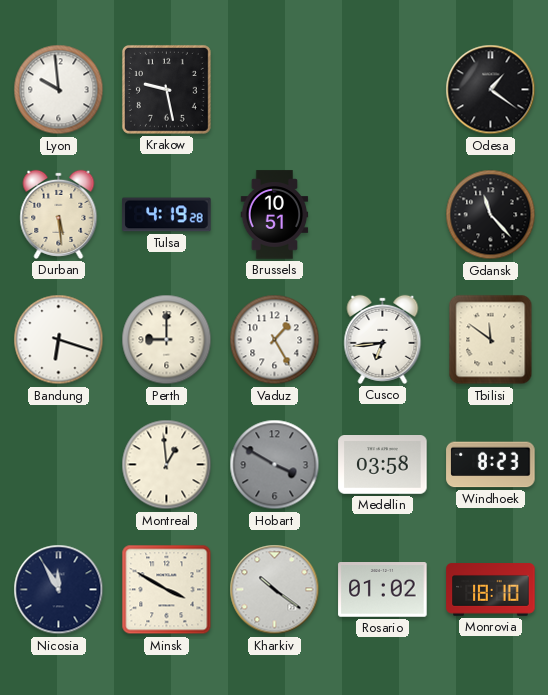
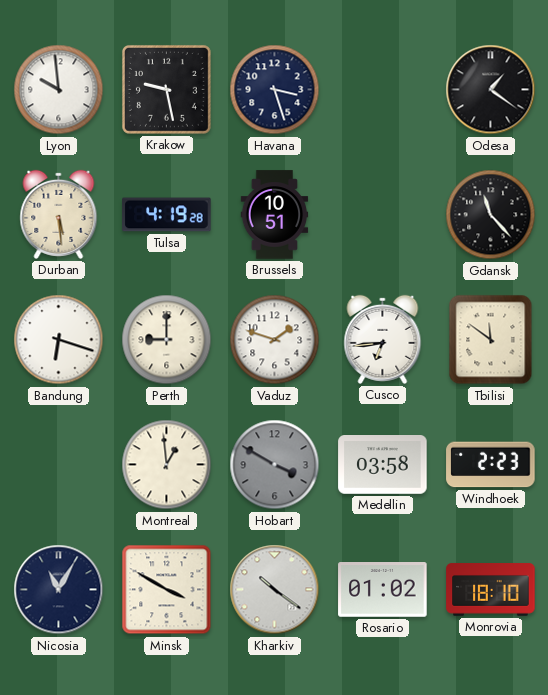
Havana: none -> 3:27
Vaduz: 1:25 -> 1:48
Windhoek: 8:23 -> 2:23
Nicosia: 11:55 -> 11:05
